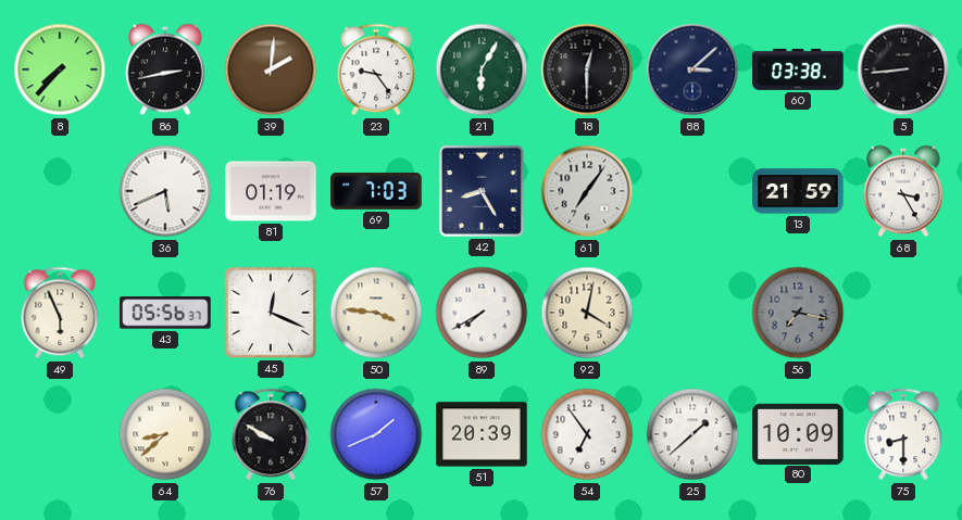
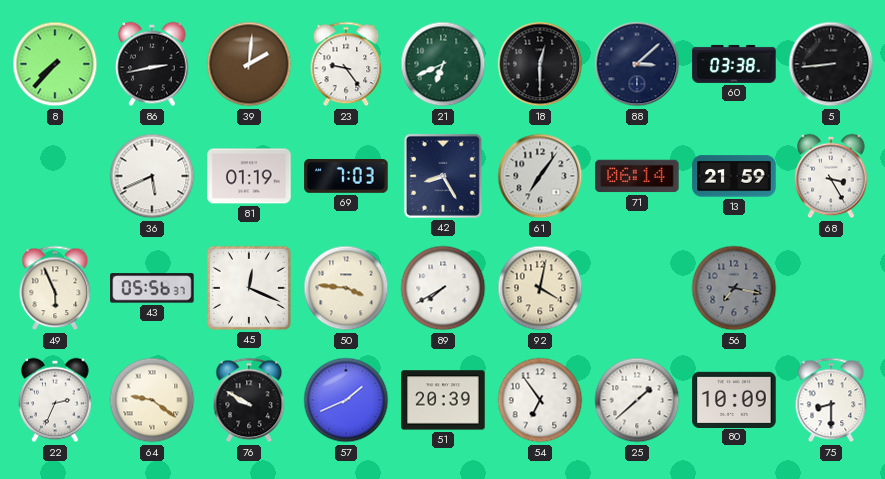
21: 6:05 -> 6:41
71: none -> 06:14
22: none -> 2:34
64: 8:38 -> 9:21
